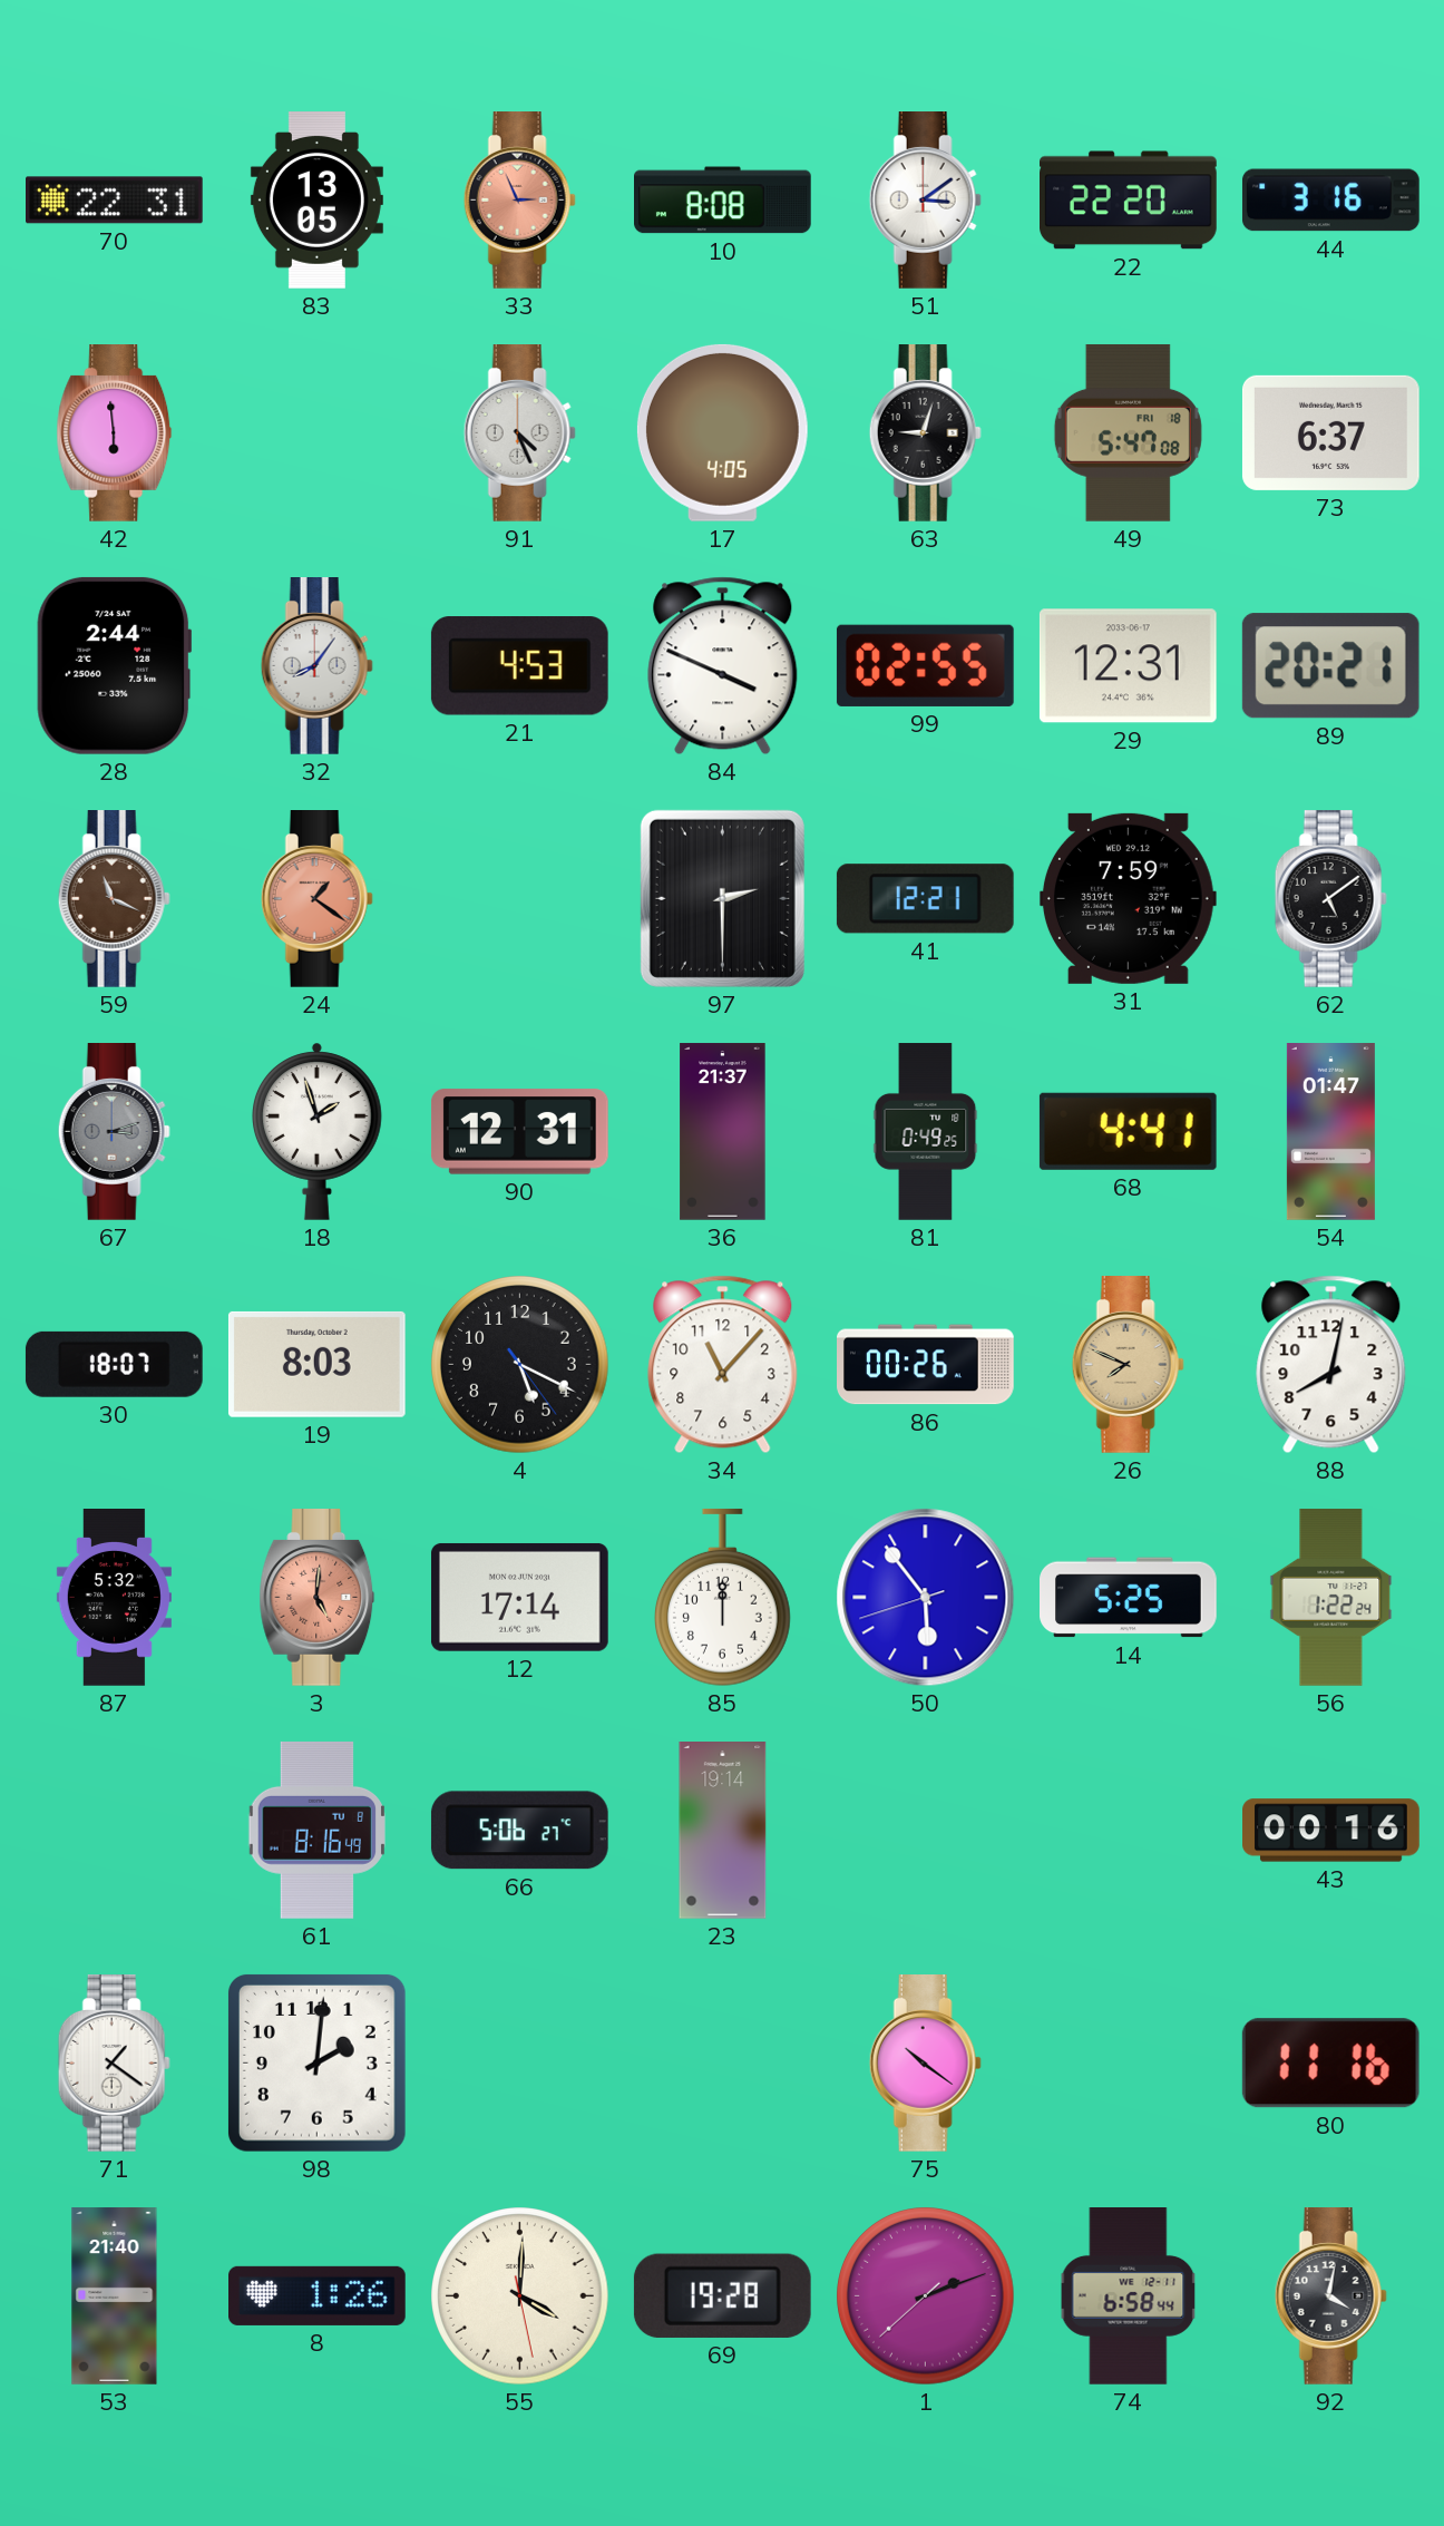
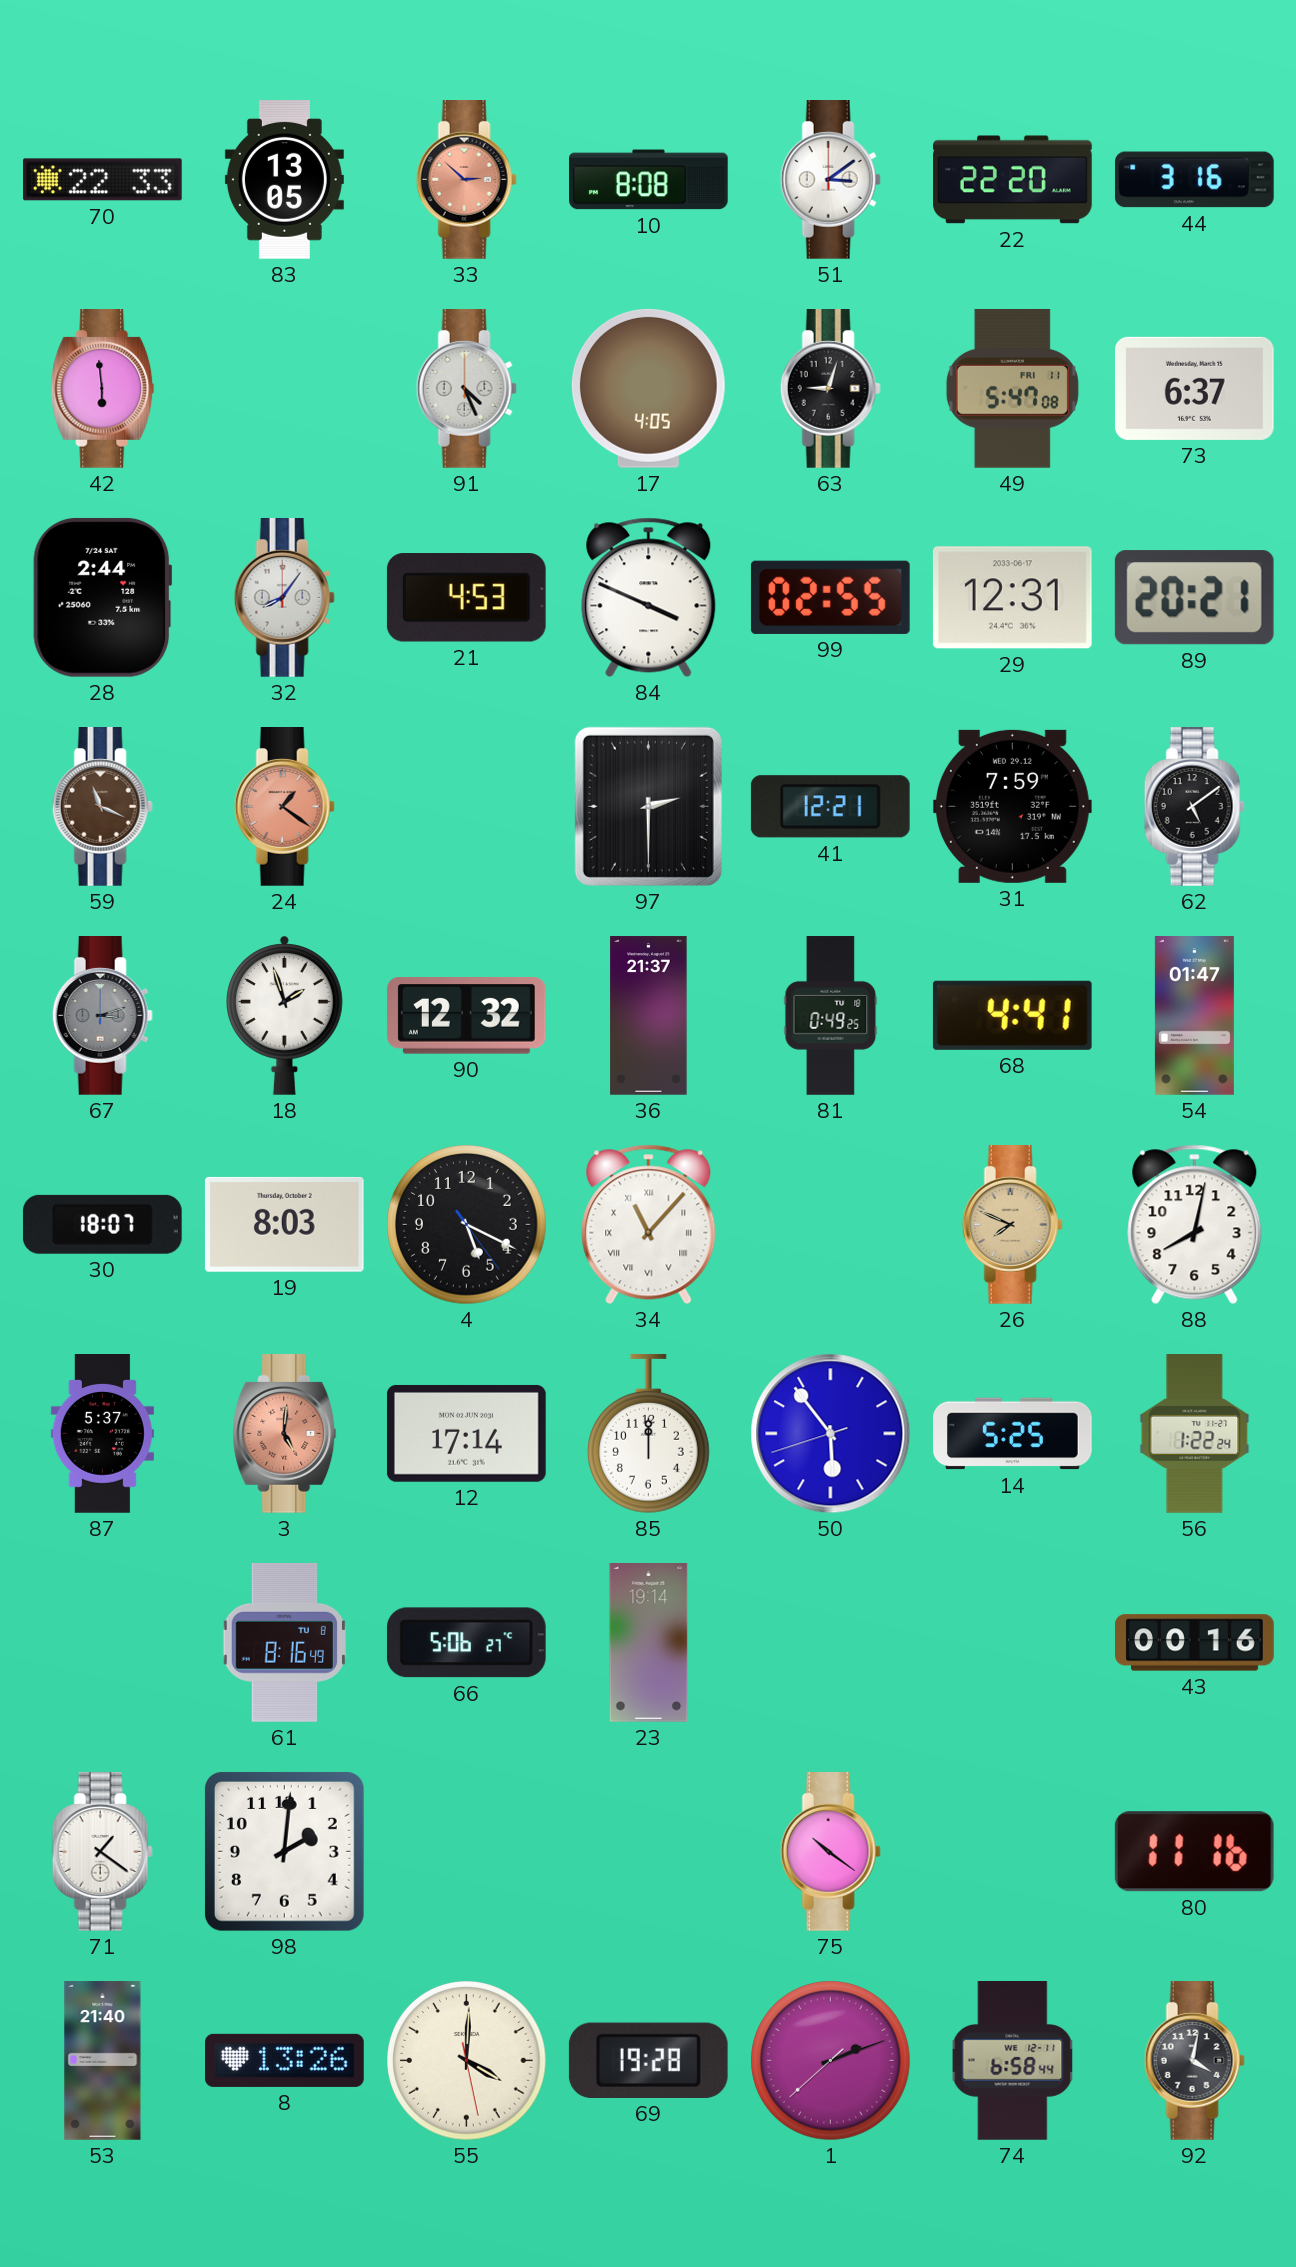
70: 22:31 -> 22:33
33: 2:56 -> 2:52
49 date: FRI 18 -> FRI 11
90: 12:31 -> 12:32
34 numerals: Arabic -> Roman
86: 00:26 -> none
87: 5:32 -> 5:37
8: 1:26 -> 13:26
